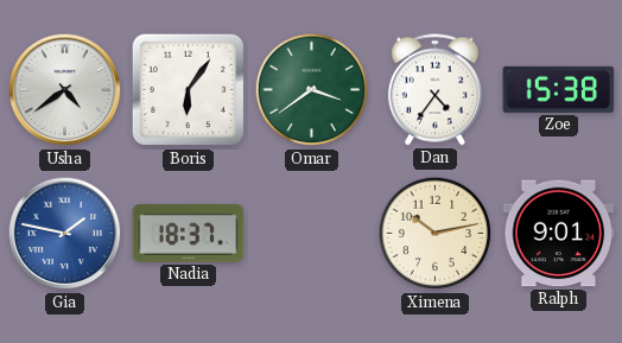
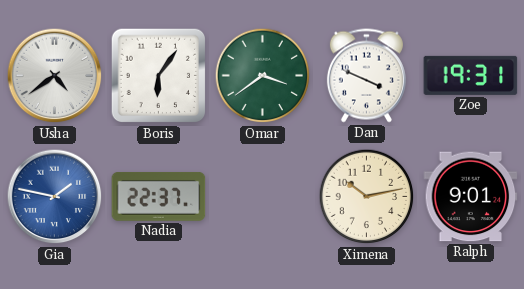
Dan: 4:36 -> 3:49
Zoe: 15:38 -> 19:31
Nadia: 18:37 -> 22:37
